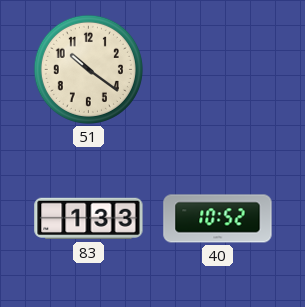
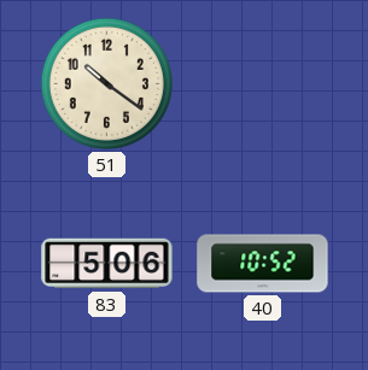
83: 1:33 -> 5:06
